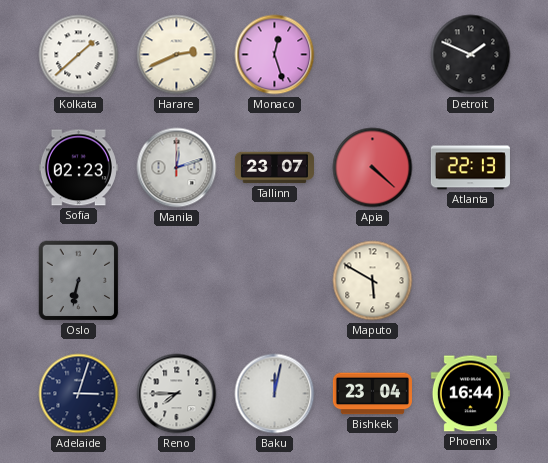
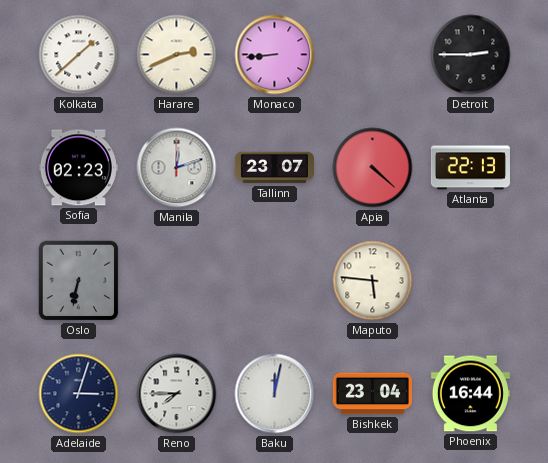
Monaco: 12:27 -> 8:44
Detroit: 1:49 -> 2:45
Maputo: 5:50 -> 5:46
